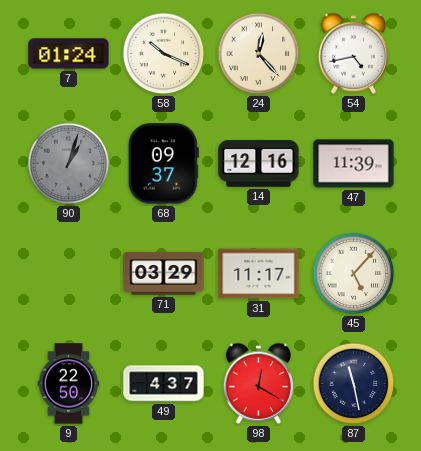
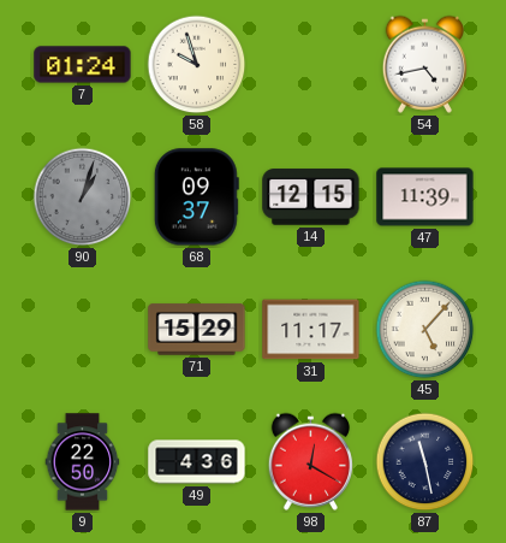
58: 10:19 -> 9:57
24: 12:23 -> none
14: 12:16 -> 12:15
71: 03:29 -> 15:29
49: 4:37 -> 4:36
